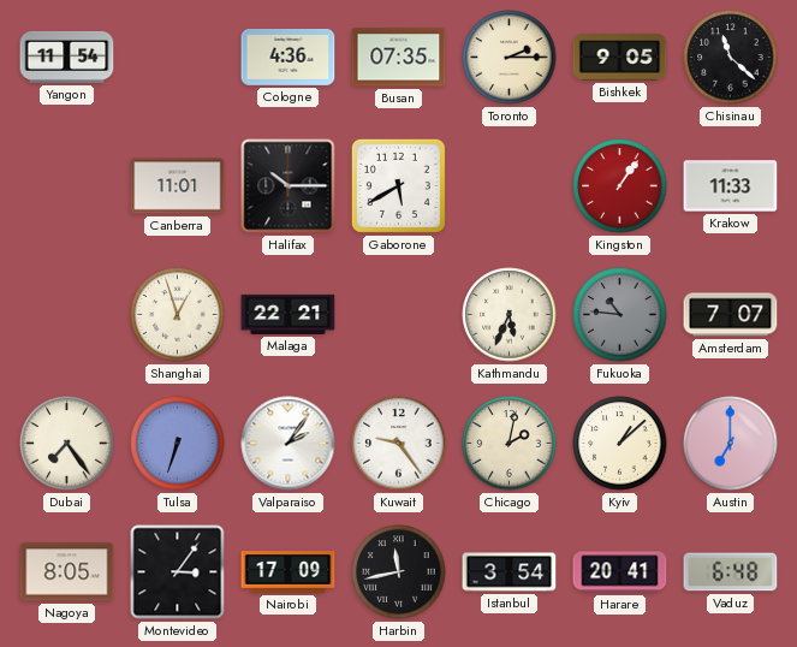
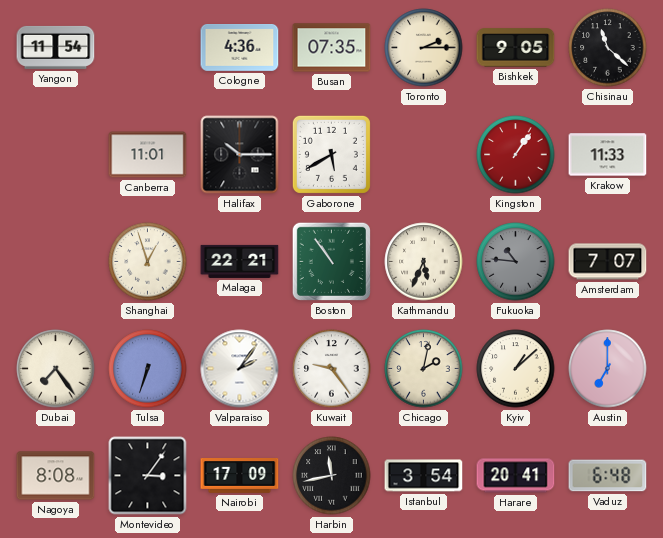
Boston: none -> 10:54
Nagoya: 8:05 -> 8:08
